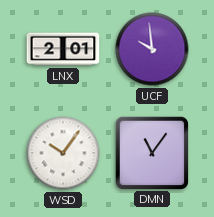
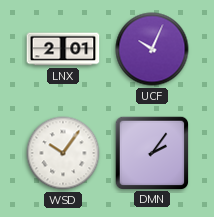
UCF: 9:59 -> 10:04
DMN: 11:06 -> 2:06
